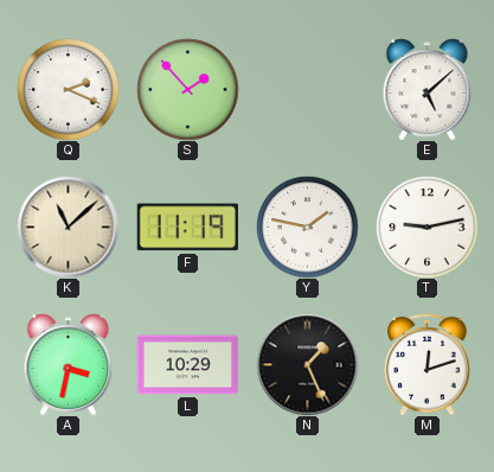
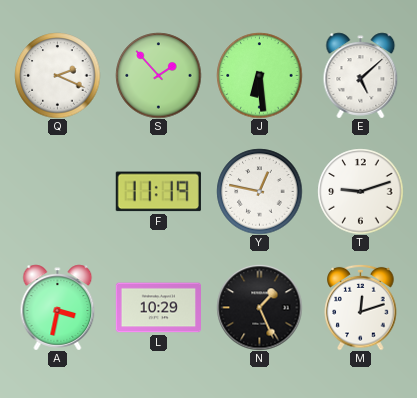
J: none -> 6:29
K: 11:08 -> none
Y: 1:47 -> 12:47
T: 9:13 -> 9:12
